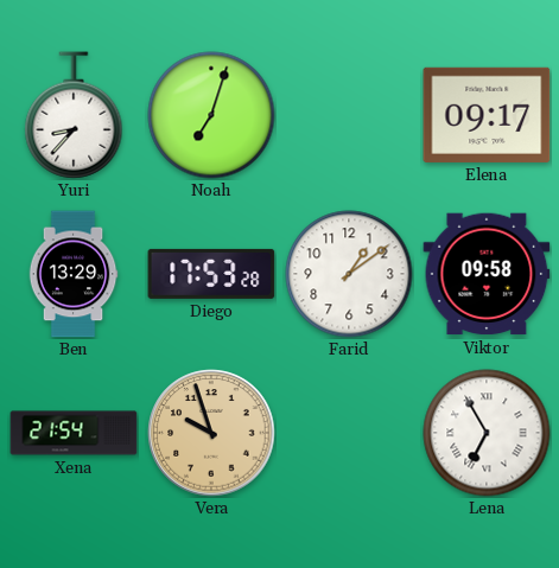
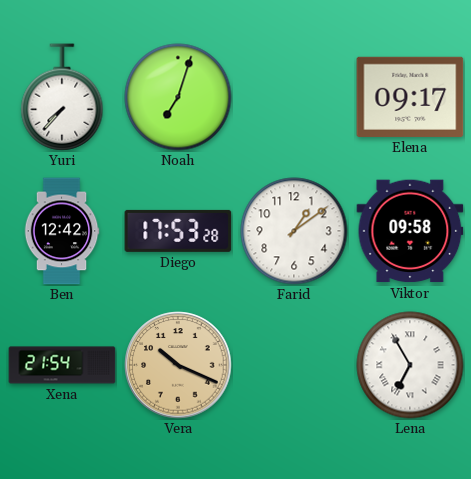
Yuri: 8:37 -> 7:37
Ben: 13:29 -> 12:42
Vera: 9:57 -> 10:19
